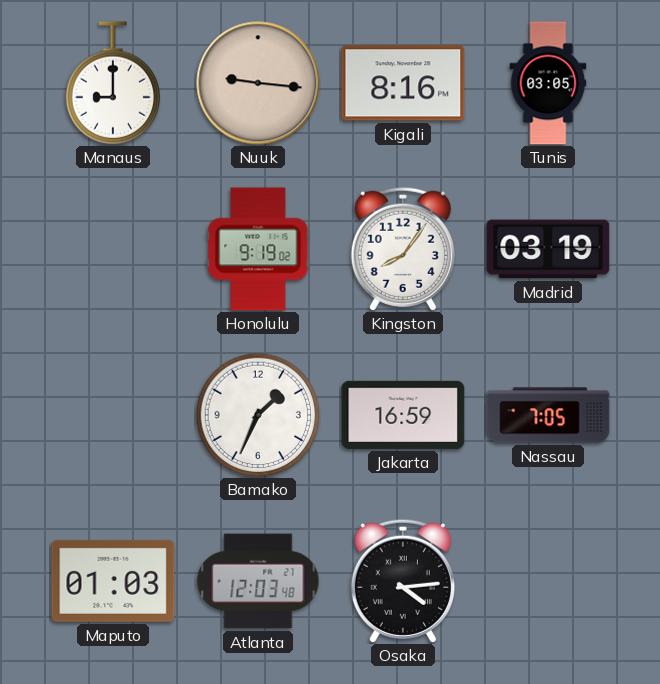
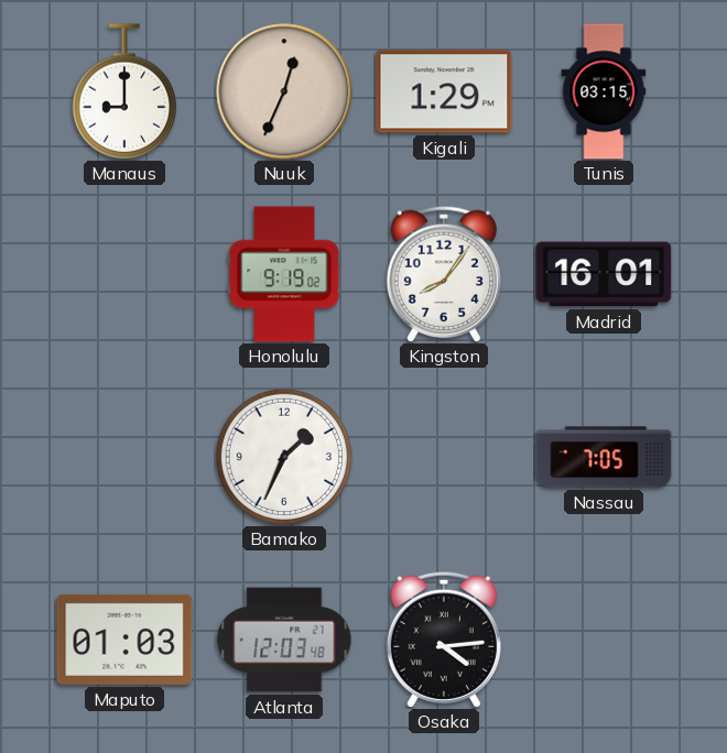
Nuuk: 9:16 -> 12:34
Kigali: 8:16 -> 1:29
Tunis: 03:05 -> 03:15
Madrid: 03:19 -> 16:01
Jakarta: 16:59 -> none
